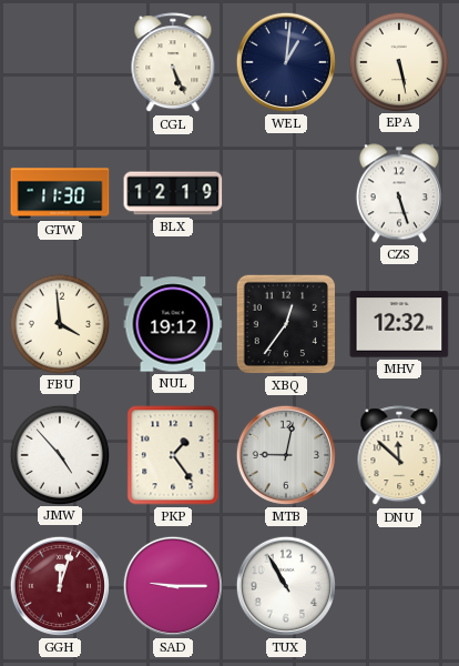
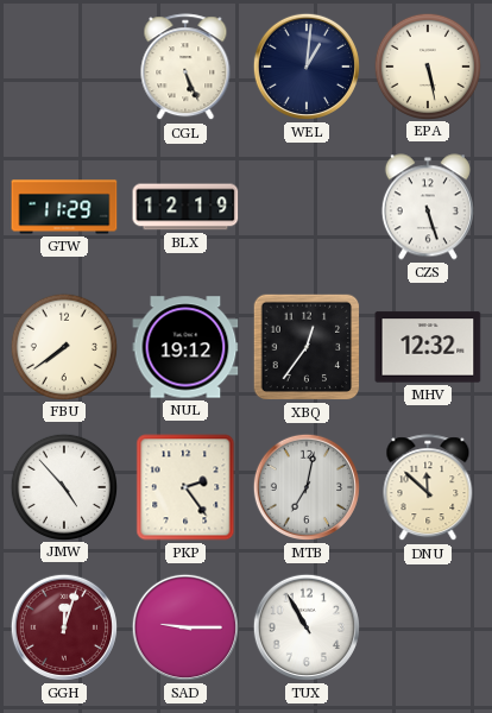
GTW: 11:30 -> 11:29
FBU: 3:59 -> 7:39
PKP: 1:24 -> 2:24
MTB: 9:02 -> 7:02
